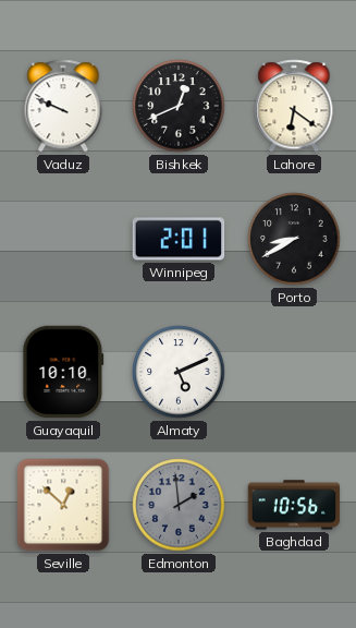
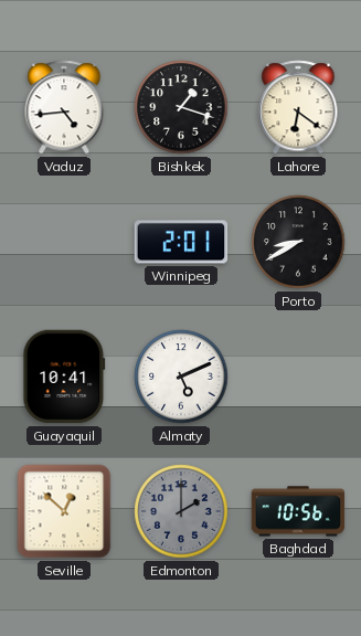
Vaduz: 9:49 -> 4:44
Bishkek: 12:41 -> 1:18
Guayaquil: 10:10 -> 10:41
Edmonton: 1:59 -> 2:00
